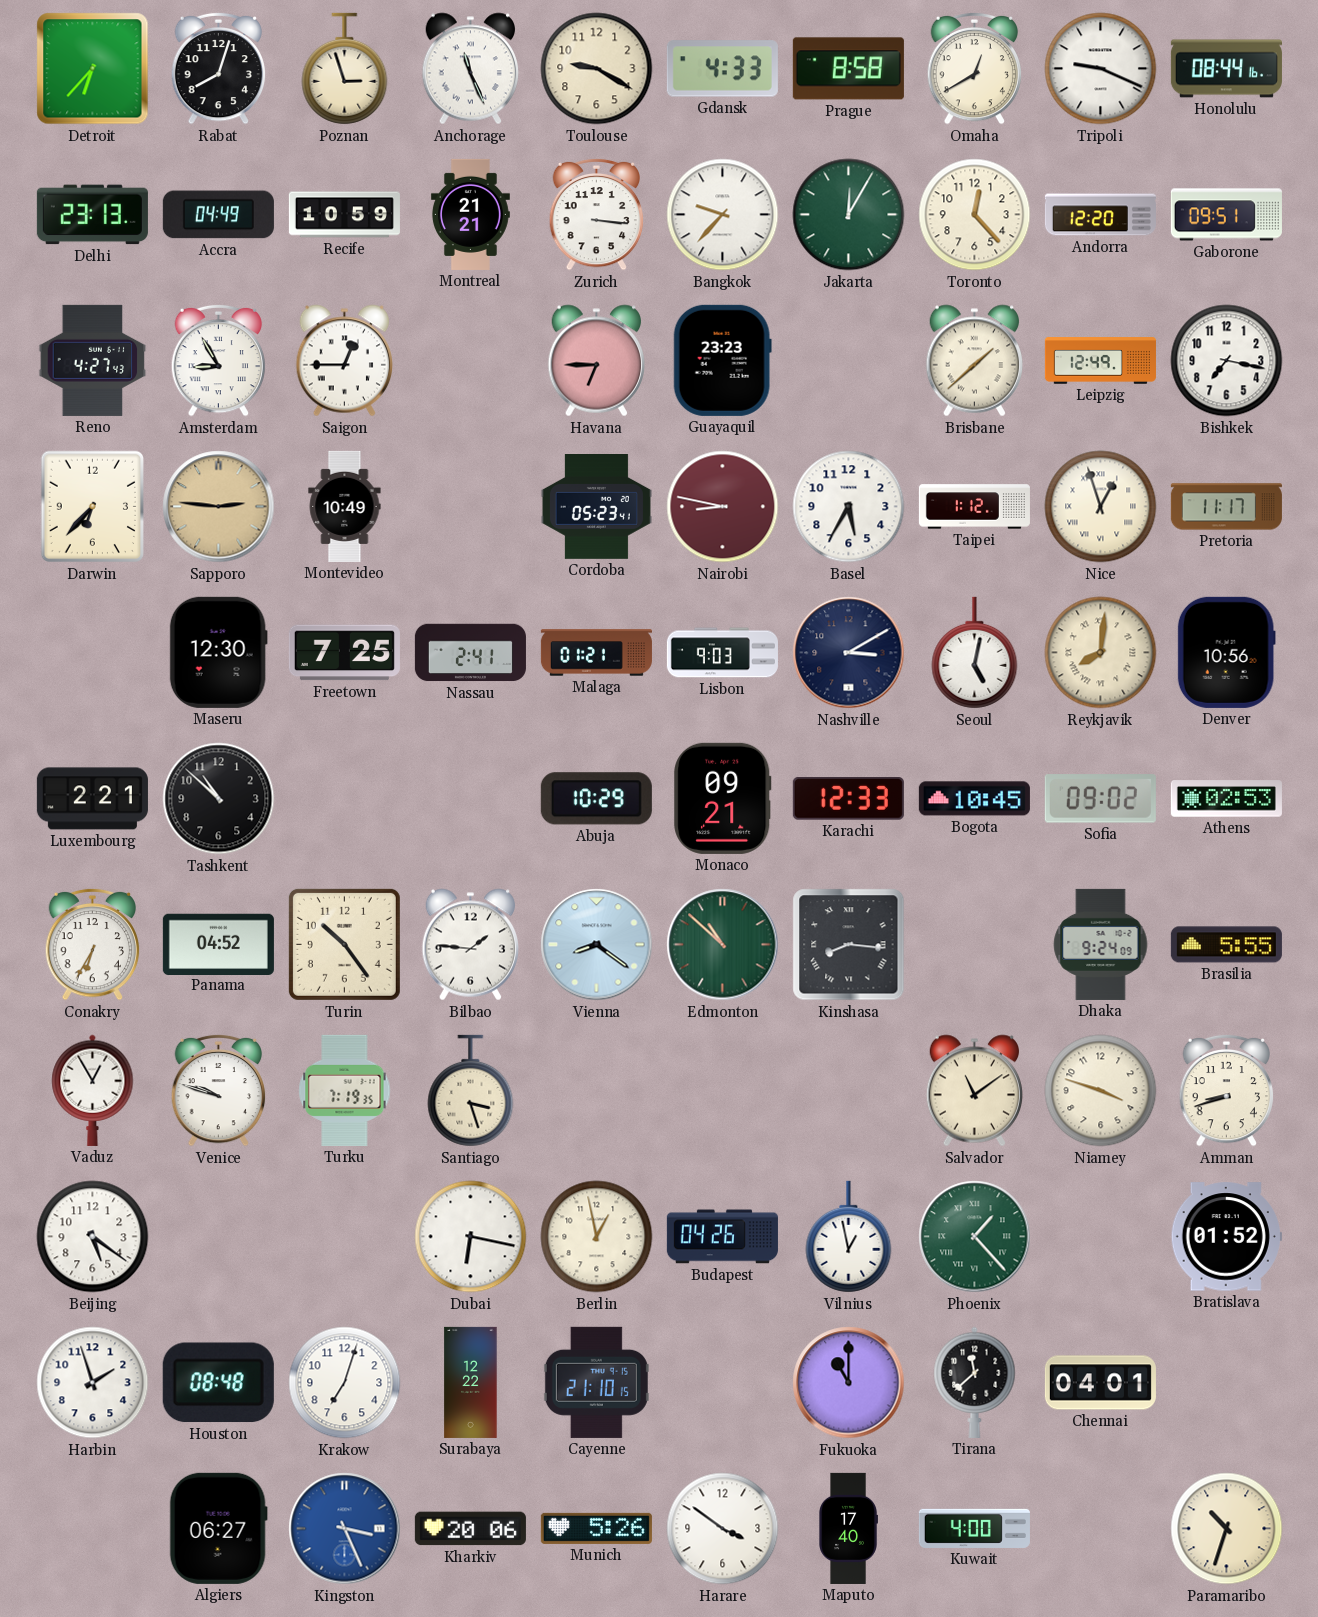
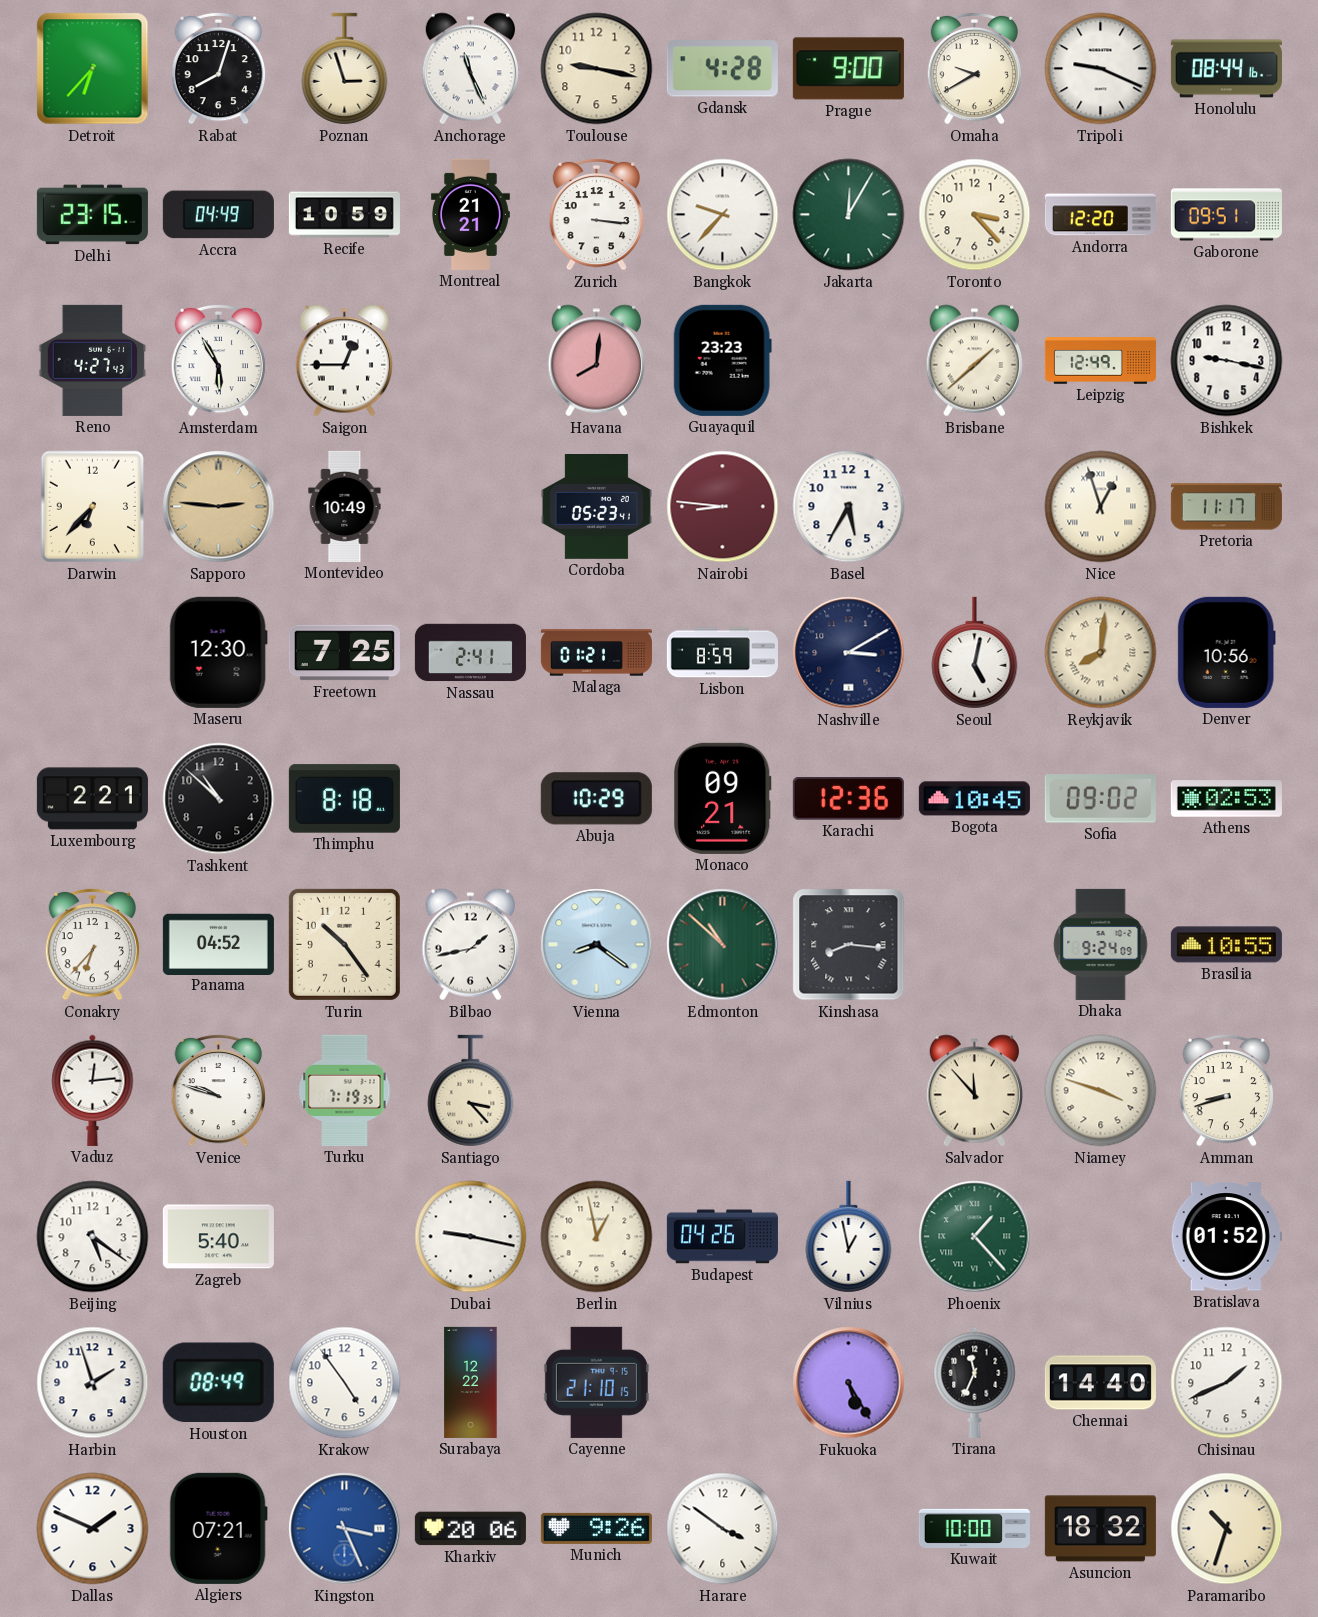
Toulouse: 9:20 -> 9:17
Gdansk: 4:33 -> 4:28
Prague: 8:58 -> 9:00
Omaha: 12:40 -> 9:40
Delhi: 23:13 -> 23:15
Toronto: 12:23 -> 3:23
Amsterdam: 8:55 -> 5:55
Havana: 6:45 -> 8:01
Bishkek: 7:17 -> 9:17
Nairobi: 8:47 -> 8:46
Taipei: 1:12 -> none
Lisbon: 9:03 -> 8:59
Thimphu: none -> 8:18
Karachi: 12:33 -> 12:36
Conakry: 6:35 -> 6:37
Bilbao: 1:46 -> 1:43
Brasilia: 5:55 -> 10:55
Vaduz: 12:55 -> 12:14
Santiago: 3:27 -> 3:23
Salvador: 11:09 -> 11:53
Zagreb: none -> 5:40
Dubai: 6:17 -> 9:17
Houston: 08:48 -> 08:49
Krakow: 7:03 -> 4:54
Fukuoka: 11:00 -> 5:25
Tirana: 11:38 -> 11:34
Chennai: 04:01 -> 14:40
Chisinau: none -> 1:41
Dallas: none -> 1:49
Algiers: 06:27 -> 07:21
Munich: 5:26 -> 9:26
Maputo: 17:40 -> none
Kuwait: 4:00 -> 10:00
Asuncion: none -> 18:32
